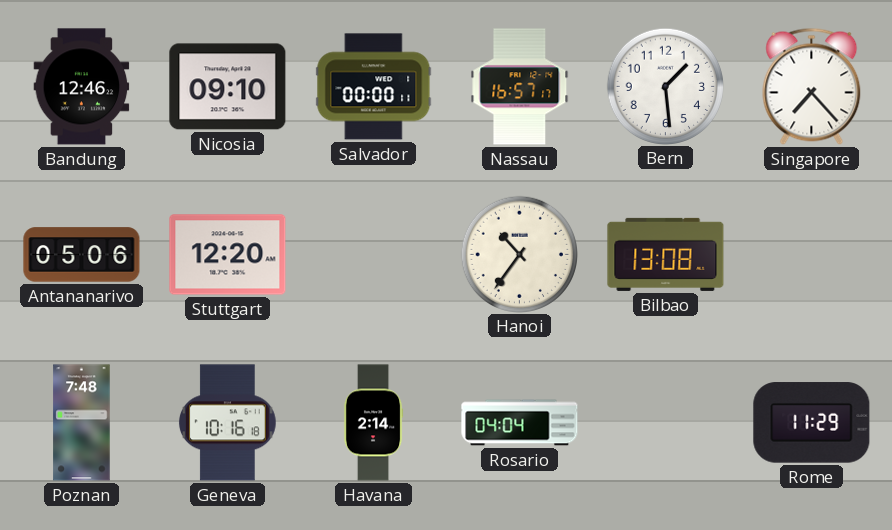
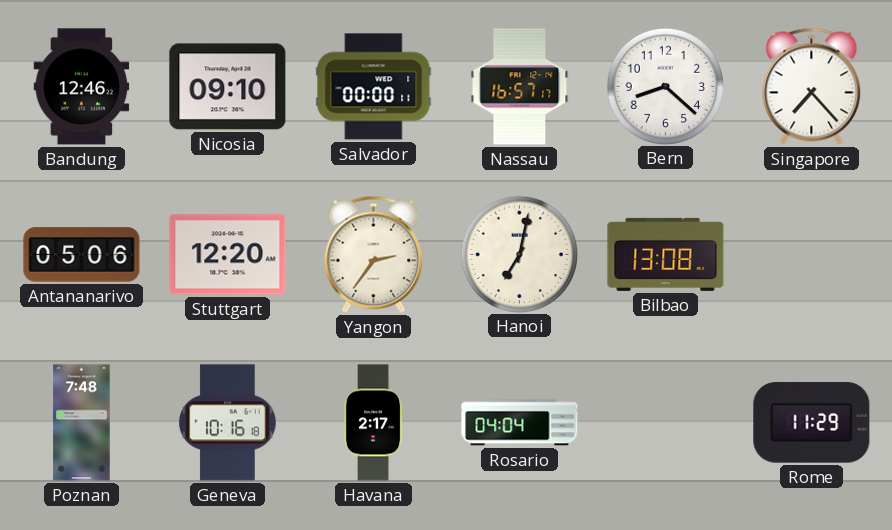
Bern: 1:29 -> 8:22
Yangon: none -> 2:36
Hanoi: 10:36 -> 7:02
Havana: 2:14 -> 2:17
